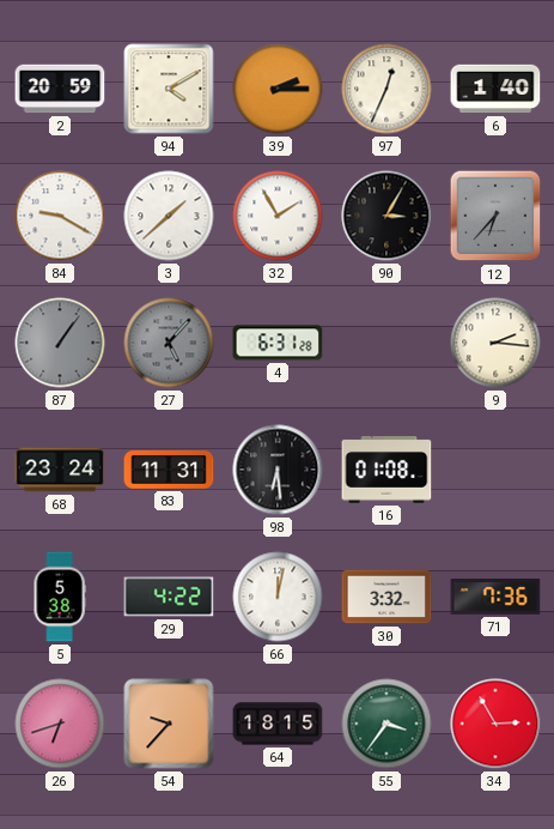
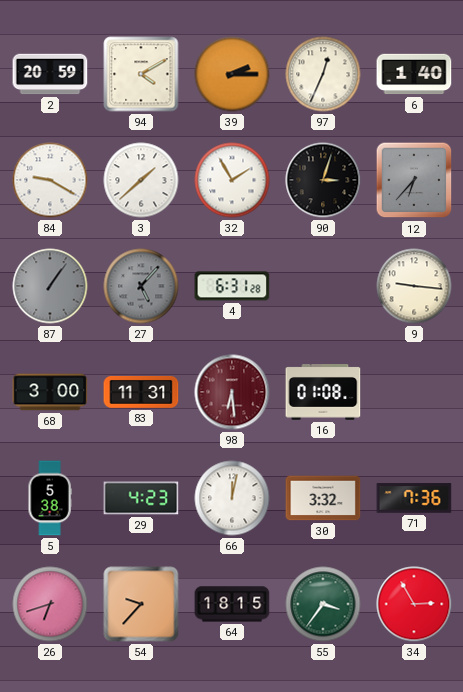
90: 3:05 -> 3:03
9: 2:16 -> 9:16
68: 23:24 -> 3:00
98 dial: black -> burgundy
29: 4:22 -> 4:23
